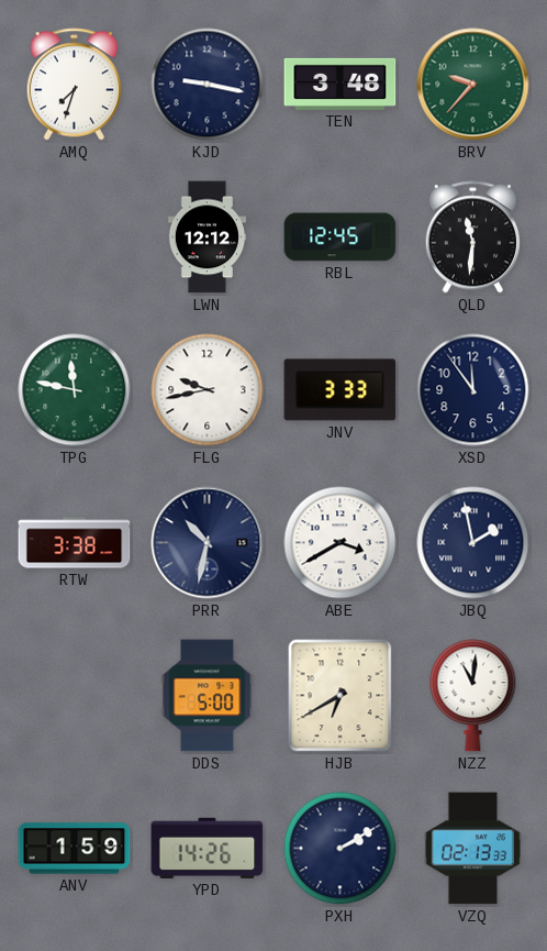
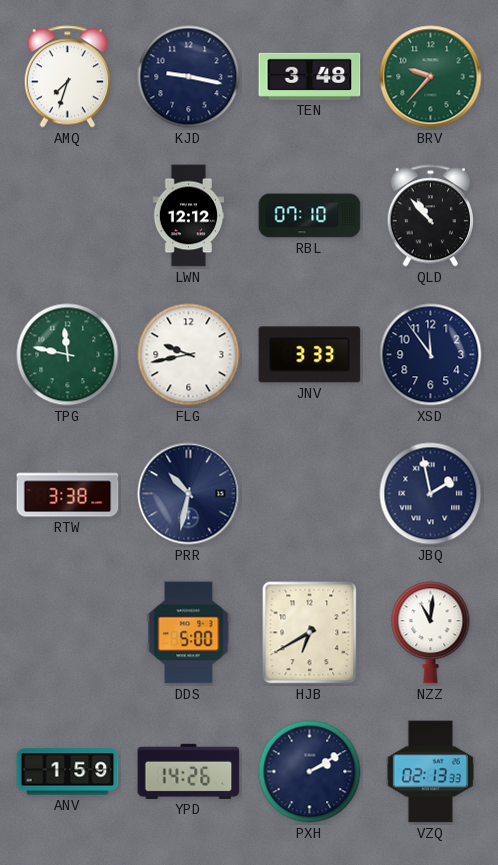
RBL: 12:45 -> 07:10
QLD: 11:31 -> 10:53
ABE: 3:40 -> none
